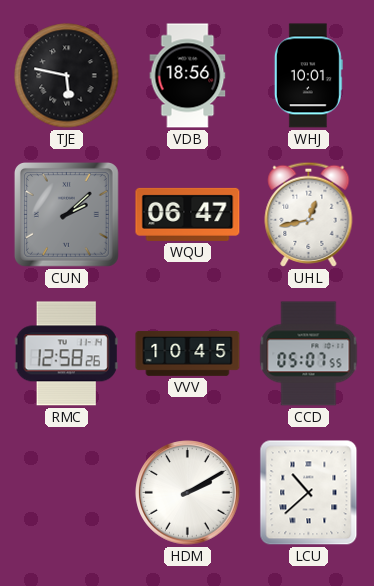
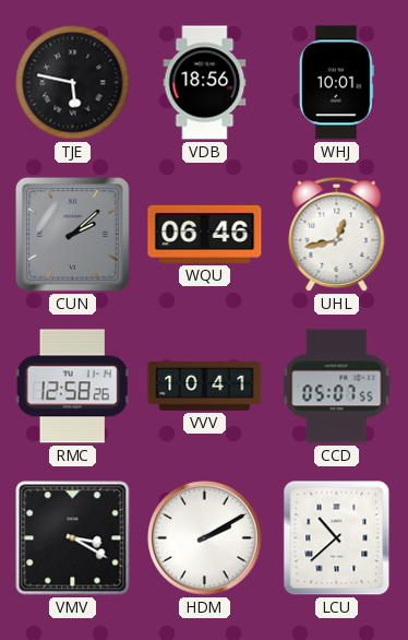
WQU: 06:47 -> 06:46
VVV: 10:45 -> 10:41
VMV: none -> 3:20
